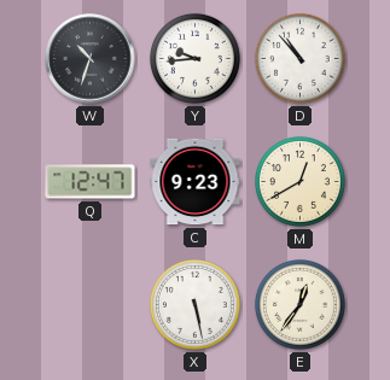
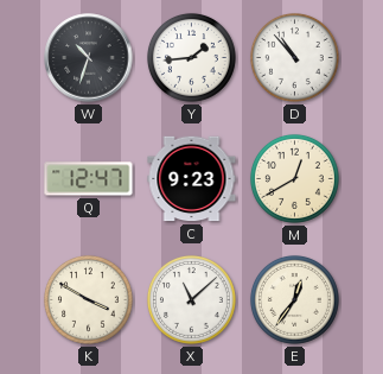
Y: 9:44 -> 1:44
K: none -> 3:50
X: 5:28 -> 11:08
